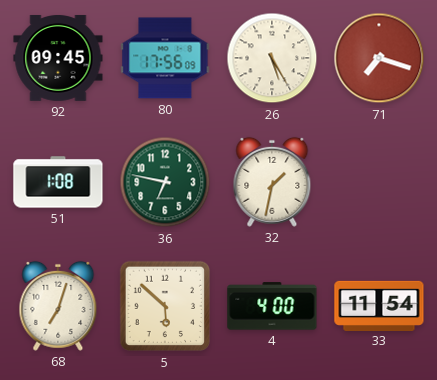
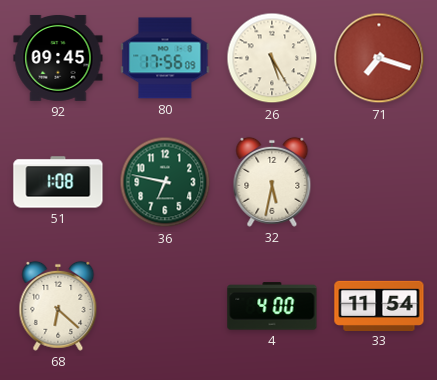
32: 1:32 -> 5:32
68: 7:03 -> 6:22
5: 5:52 -> none
